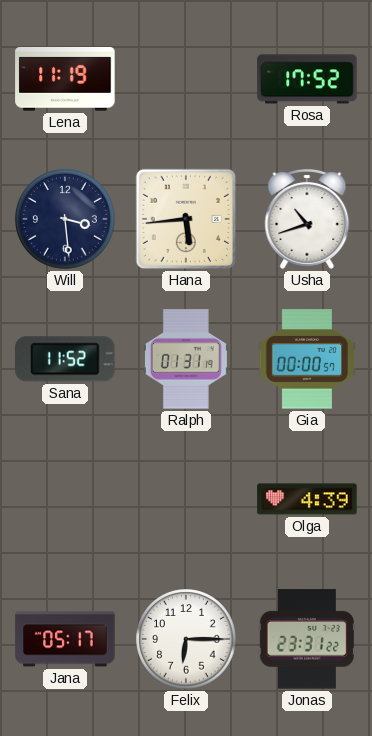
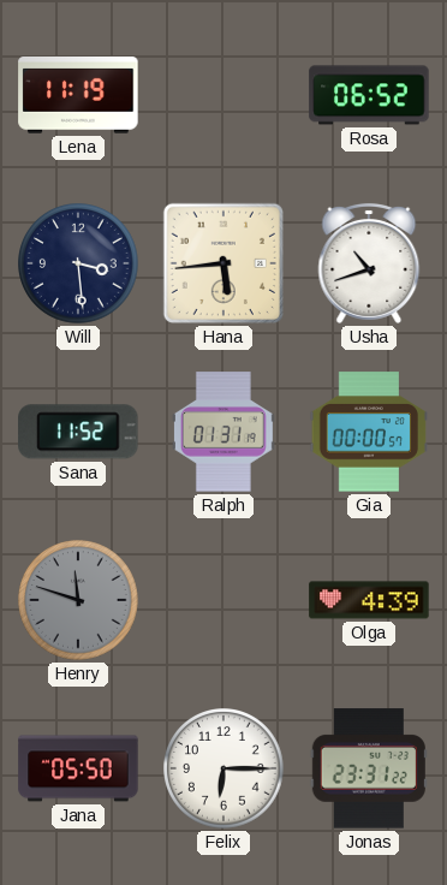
Rosa: 17:52 -> 06:52
Henry: none -> 11:48
Jana: 05:17 -> 05:50
